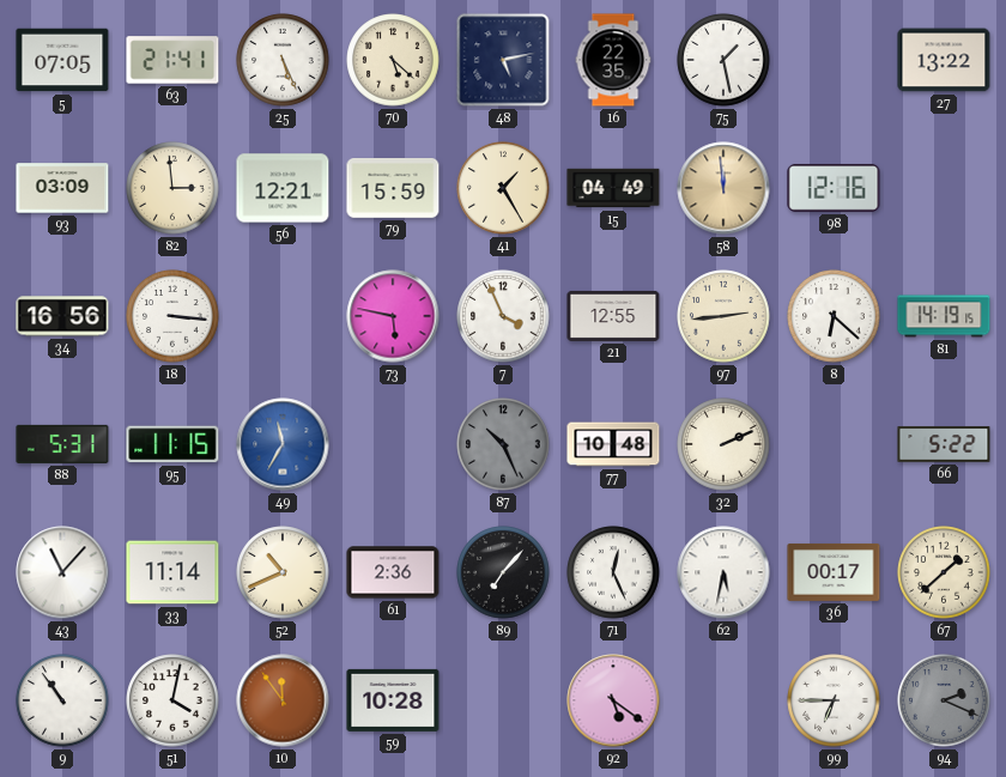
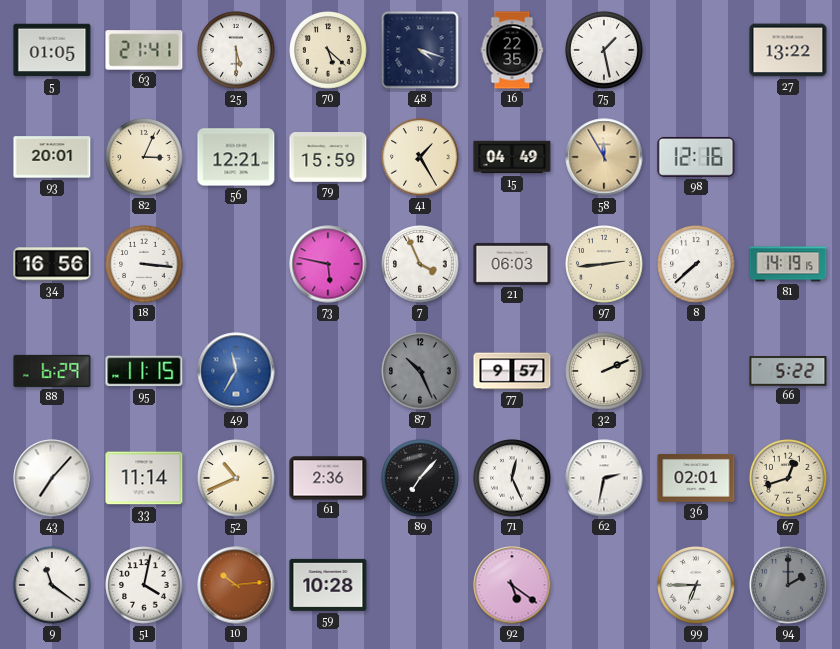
5: 07:05 -> 01:05
25: 5:26 -> 5:30
48: 5:13 -> 4:18
93: 03:09 -> 20:01
82: 2:59 -> 3:04
58: 11:59 -> 11:55
21: 12:55 -> 06:03
8: 6:22 -> 7:38
88: 5:31 -> 6:29
77: 10:48 -> 9:57
43: 11:07 -> 7:07
62: 5:32 -> 2:32
36: 00:17 -> 02:01
67: 1:38 -> 12:42
9: 10:54 -> 11:21
10: 11:54 -> 10:14
94: 2:19 -> 2:00
